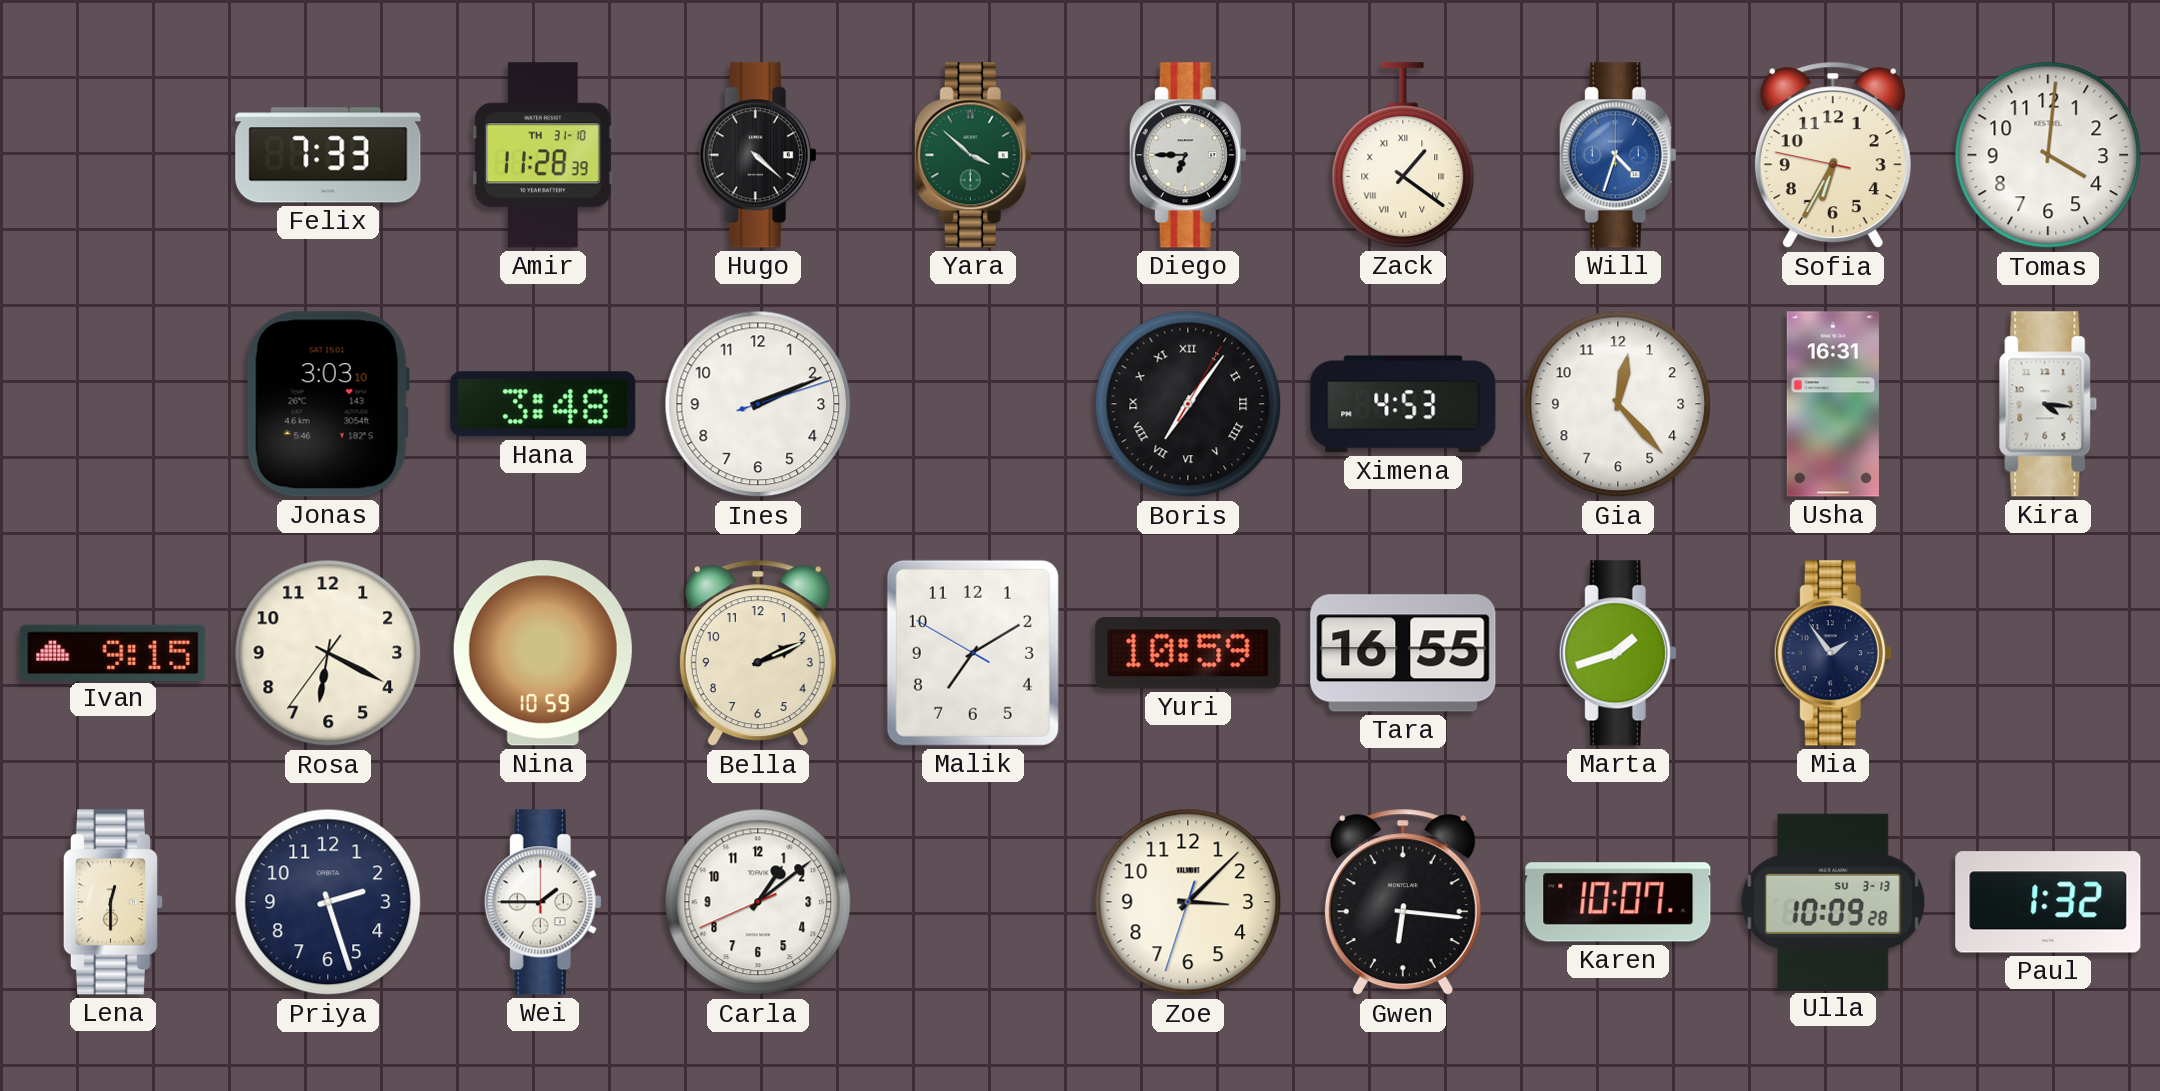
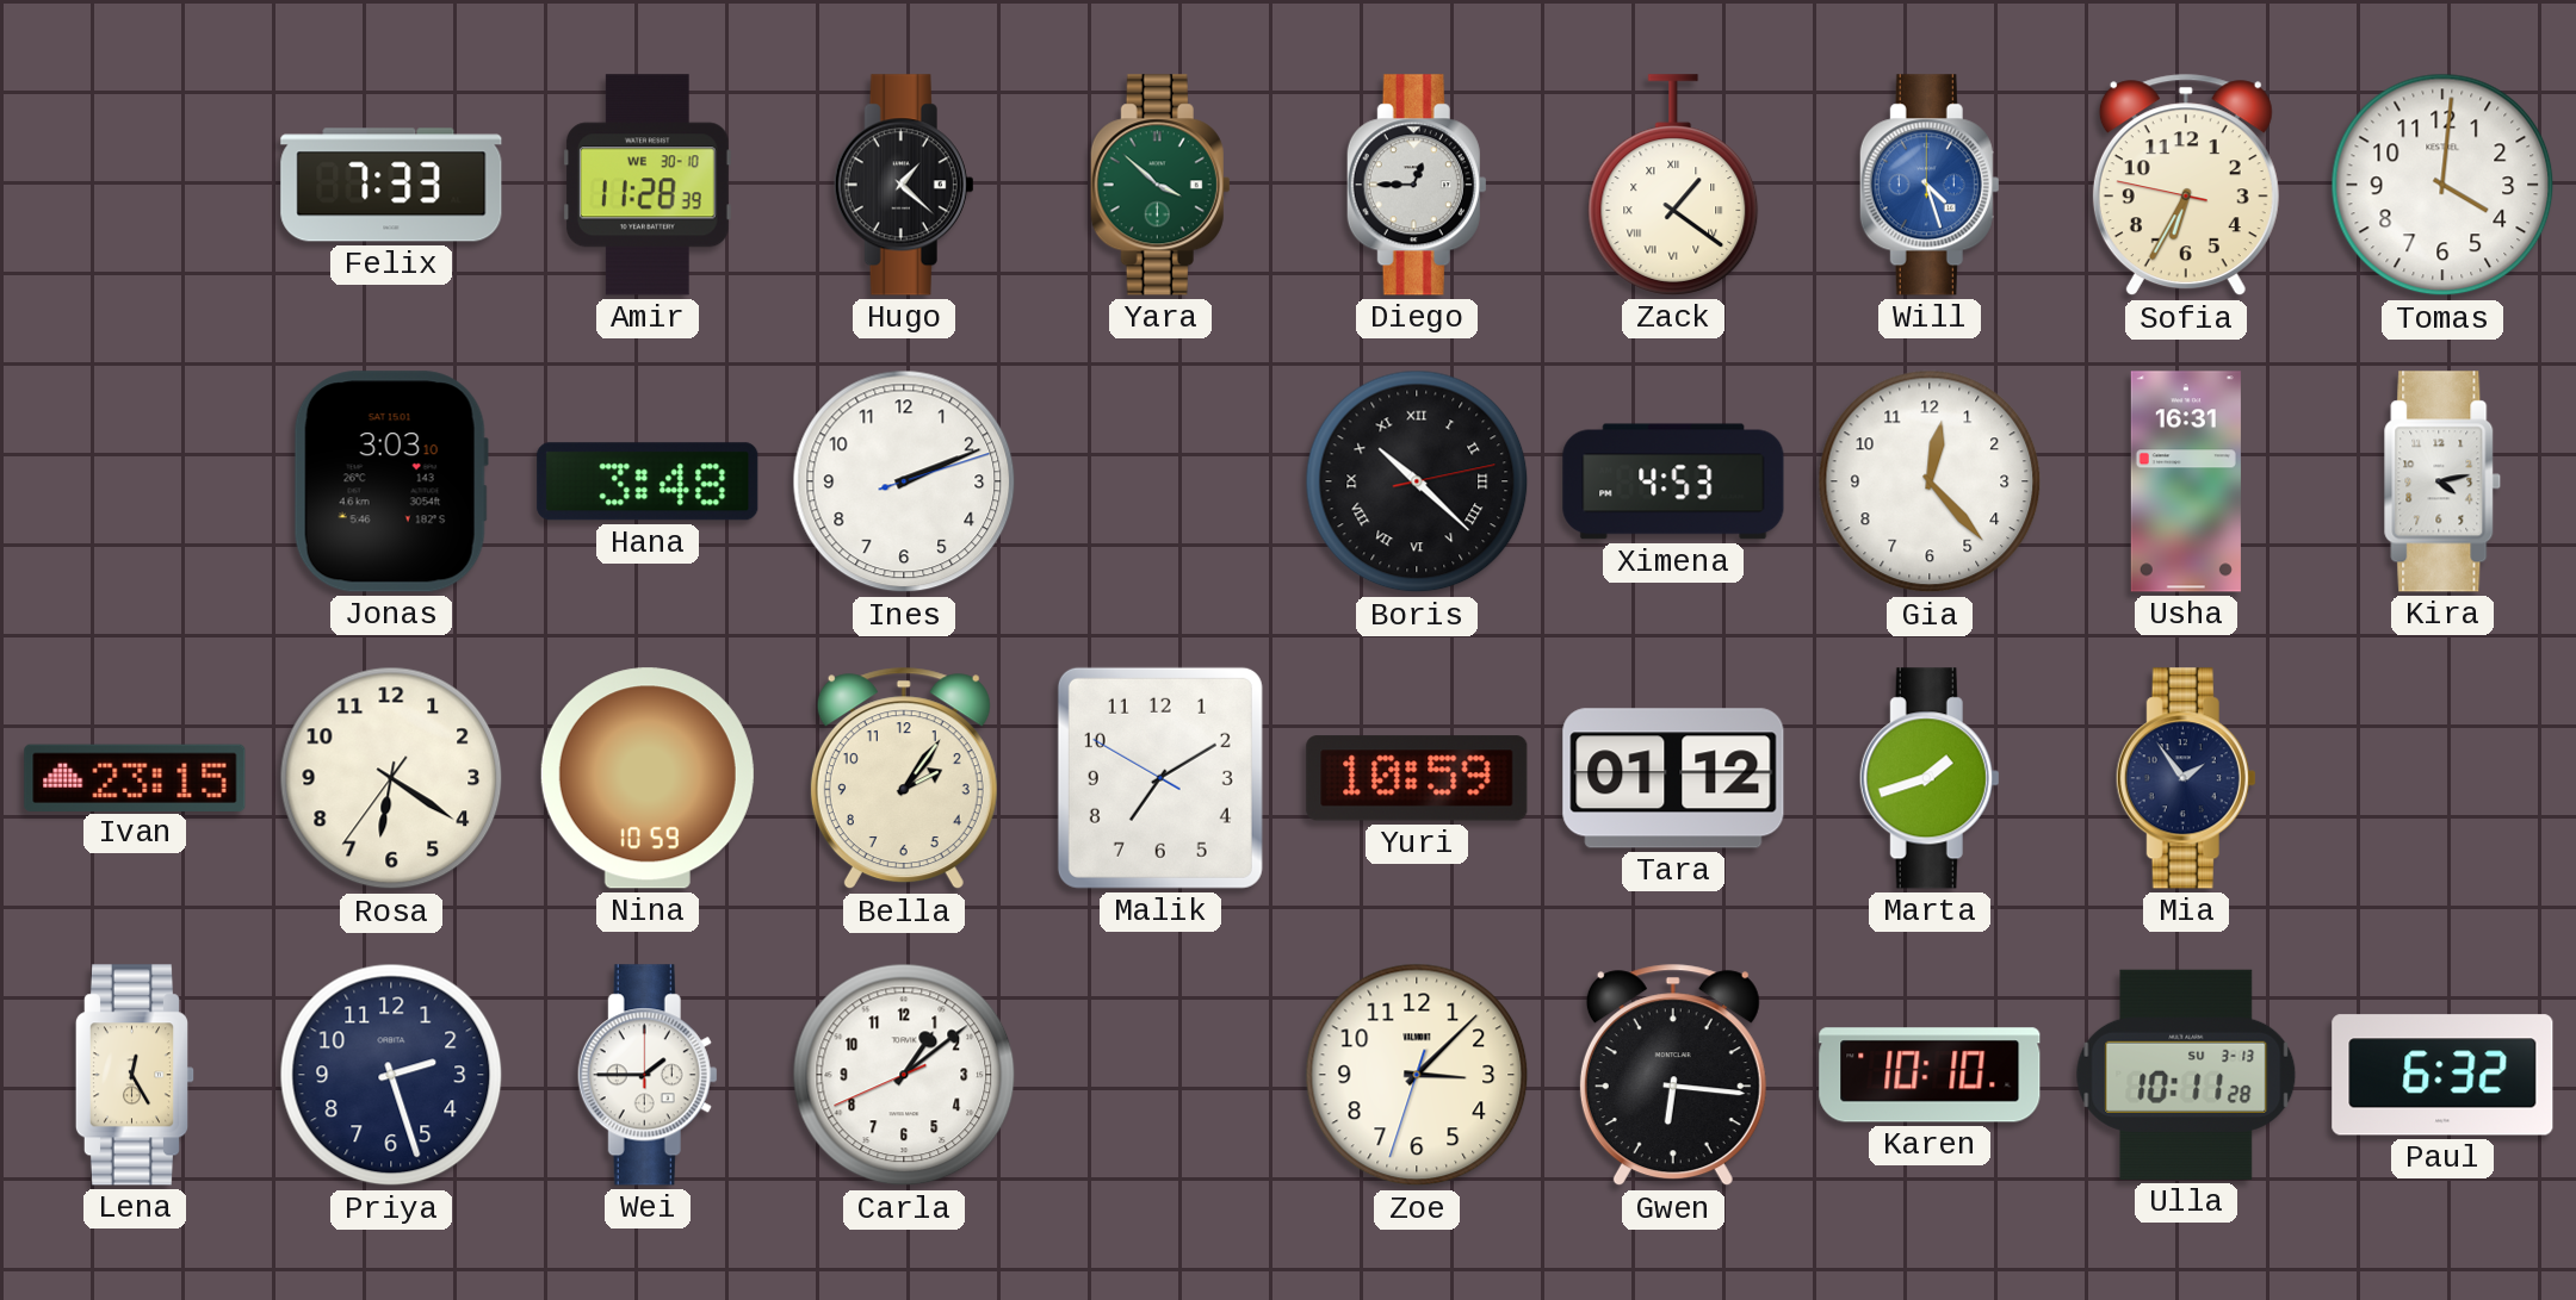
Amir date: TH 31-10 -> WE 30-10
Hugo: 4:22 -> 1:22
Diego: 6:45 -> 12:45
Will: 4:33 -> 4:27
Boris: 7:06 -> 10:22
Kira: 4:16 -> 4:13
Ivan: 9:15 -> 23:15
Rosa: 6:19 -> 6:20
Bella: 2:11 -> 2:06
Tara: 16:55 -> 01:12
Lena: 12:30 -> 12:25
Karen: 10:07 -> 10:10
Ulla: 10:09 -> 10:11
Paul: 1:32 -> 6:32
